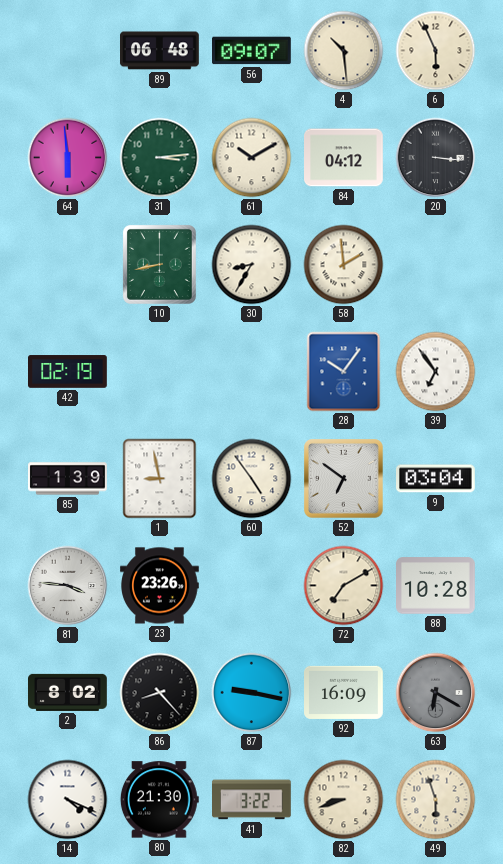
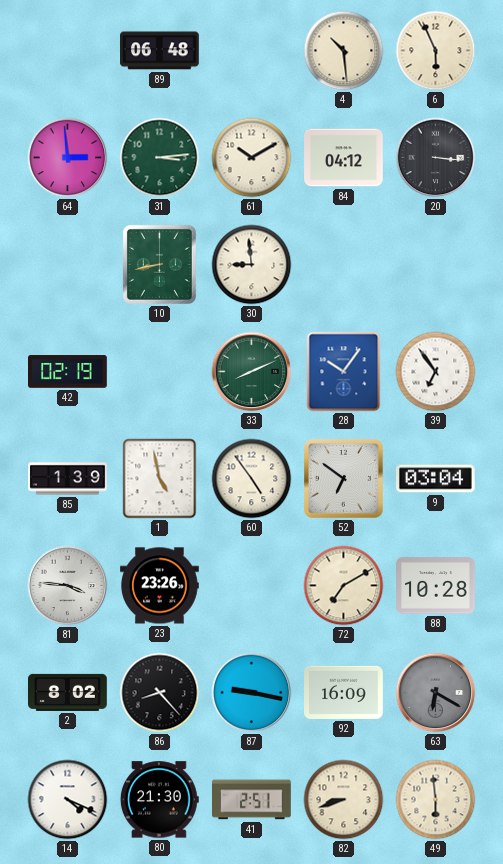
56: 09:07 -> none
64: 5:59 -> 2:59
30: 8:35 -> 8:59
58: 1:59 -> none
33: none -> 8:11
1: 8:58 -> 4:58
41: 3:22 -> 2:51
49: 5:57 -> 5:59
